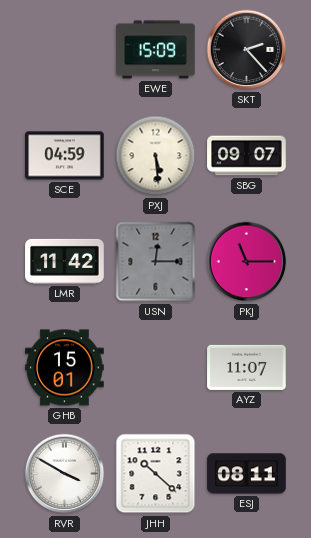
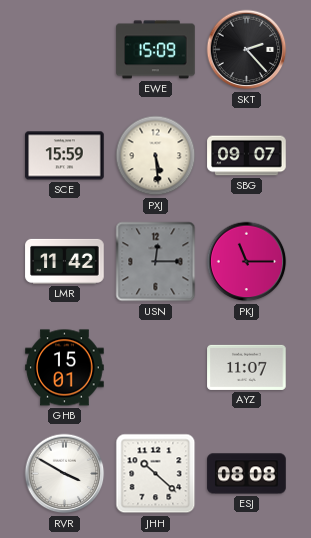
SCE: 04:59 -> 15:59
ESJ: 08:11 -> 08:08
